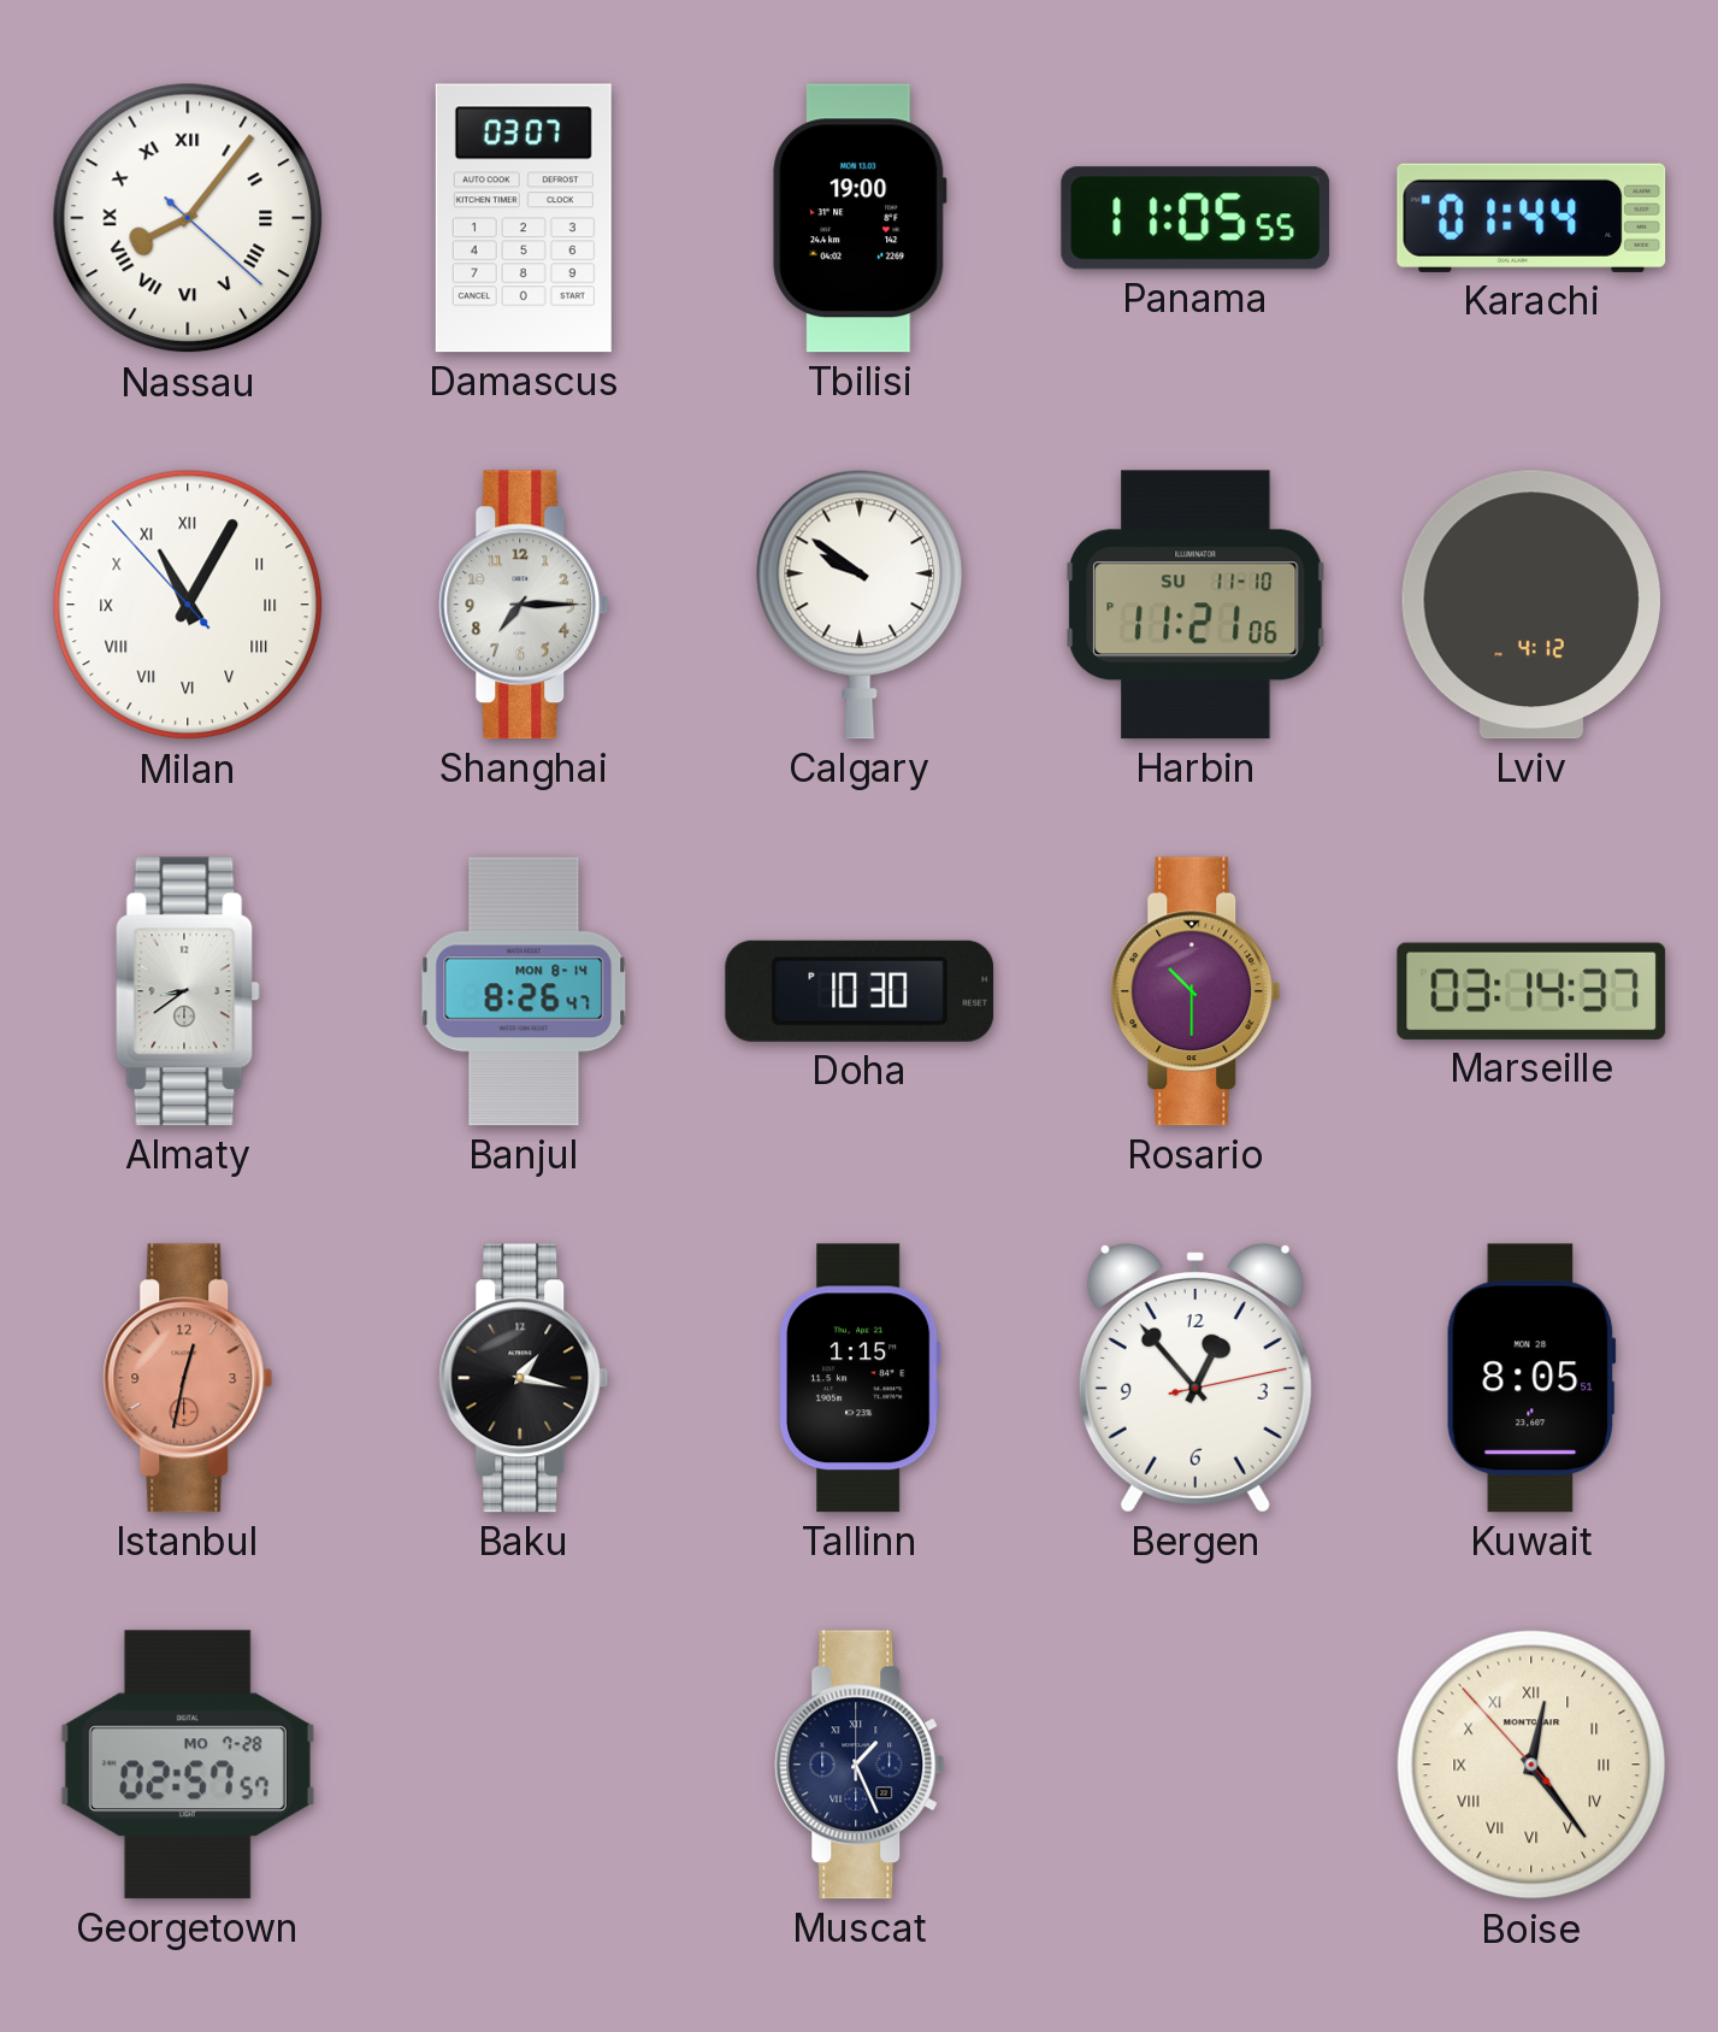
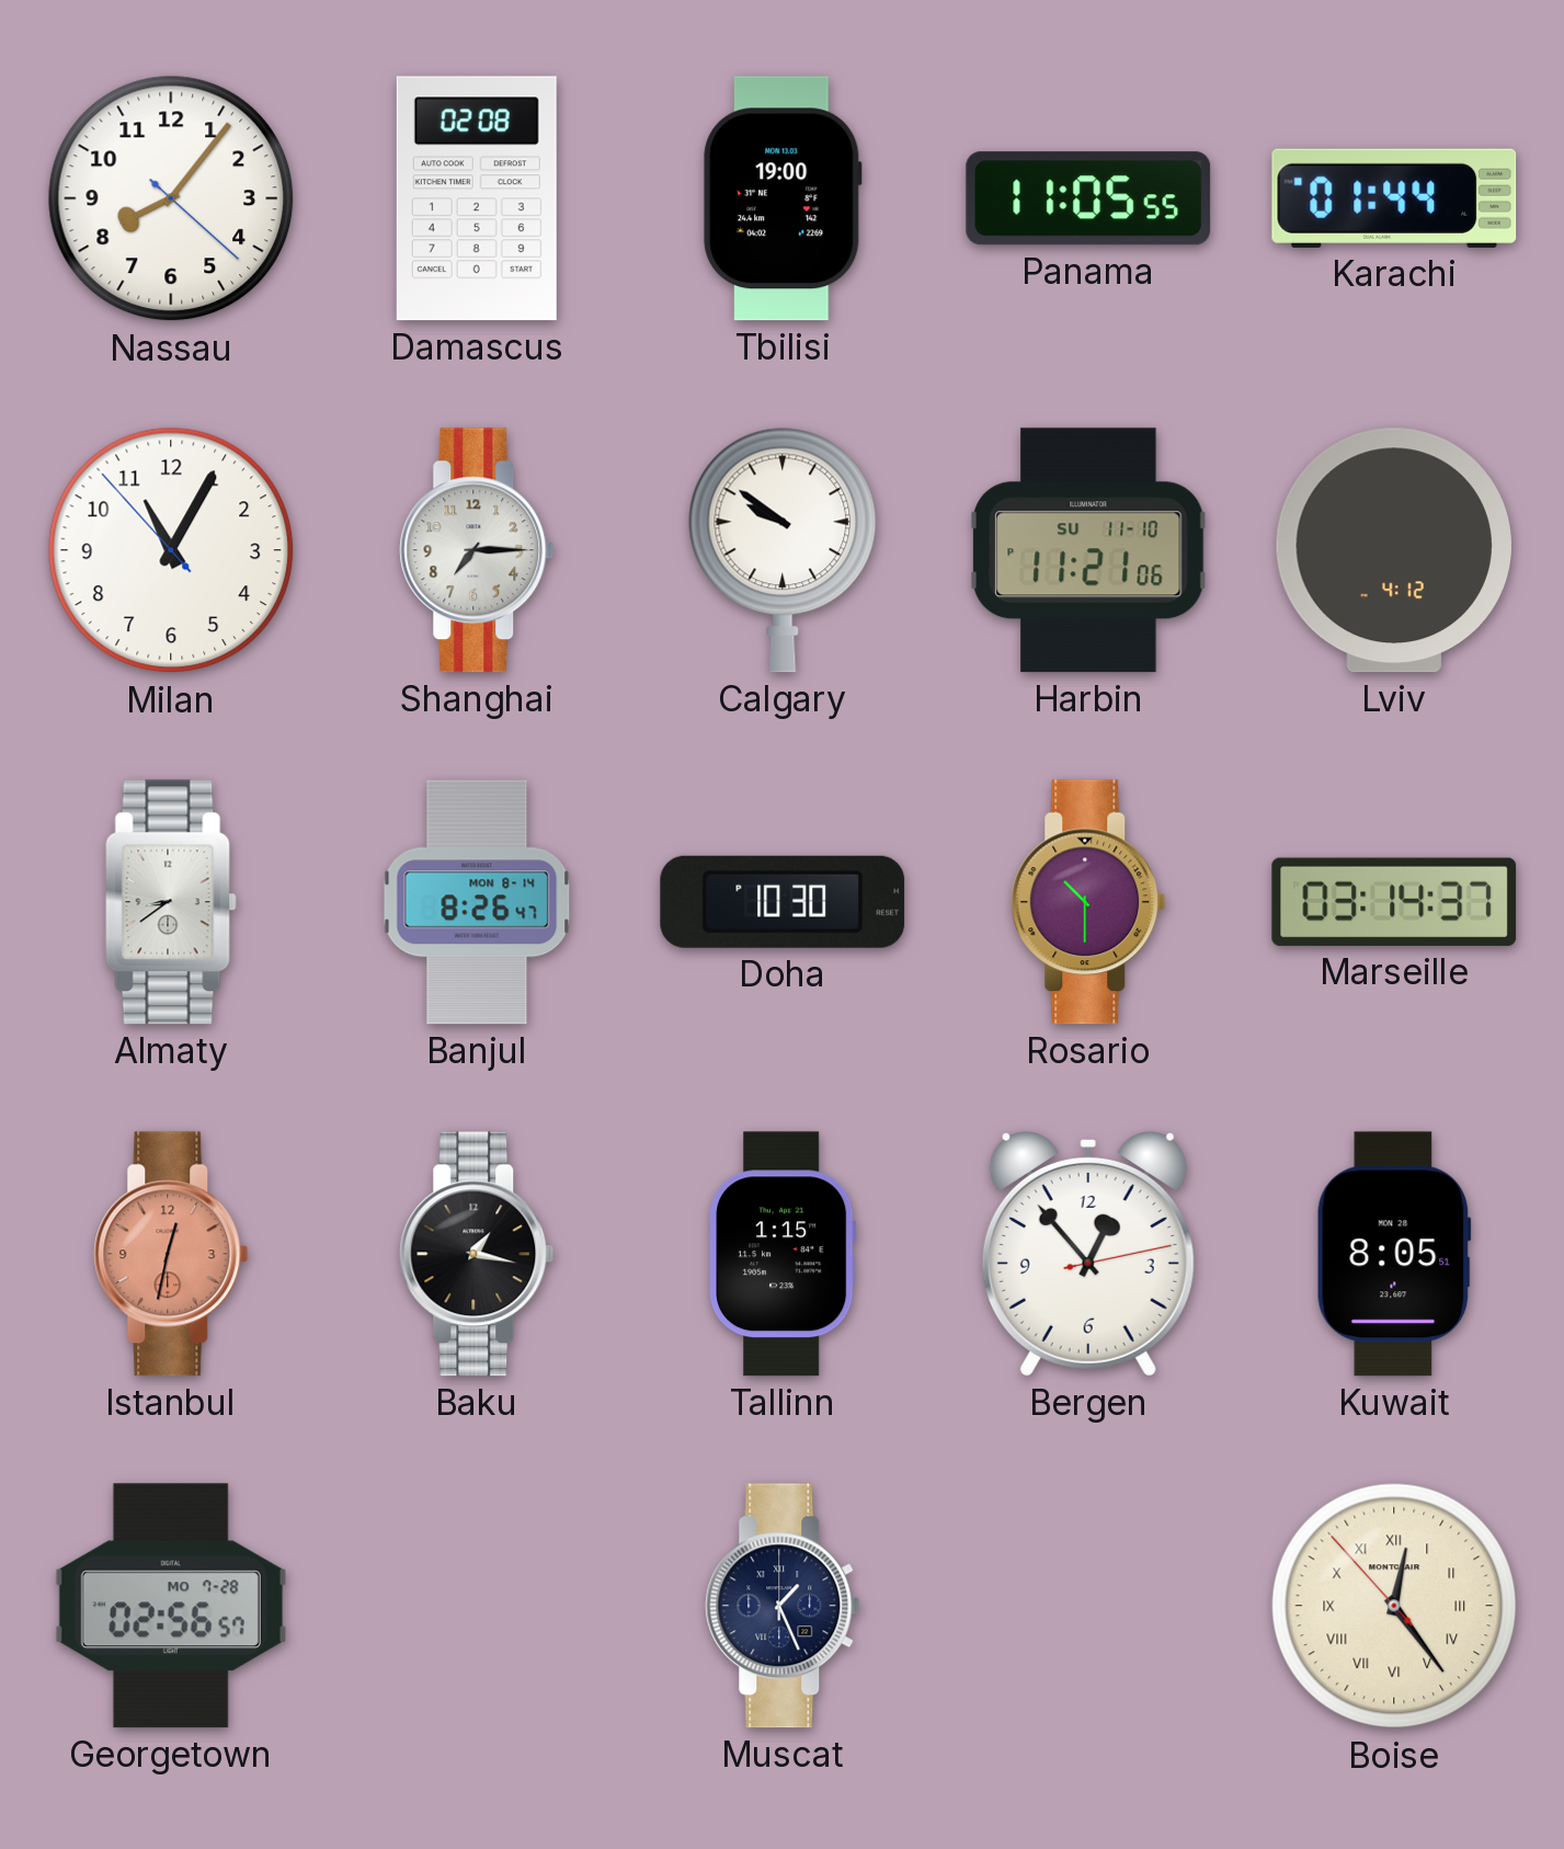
Nassau numerals: Roman -> Arabic
Damascus: 03:07 -> 02:08
Milan numerals: Roman -> Arabic
Georgetown: 02:57 -> 02:56
